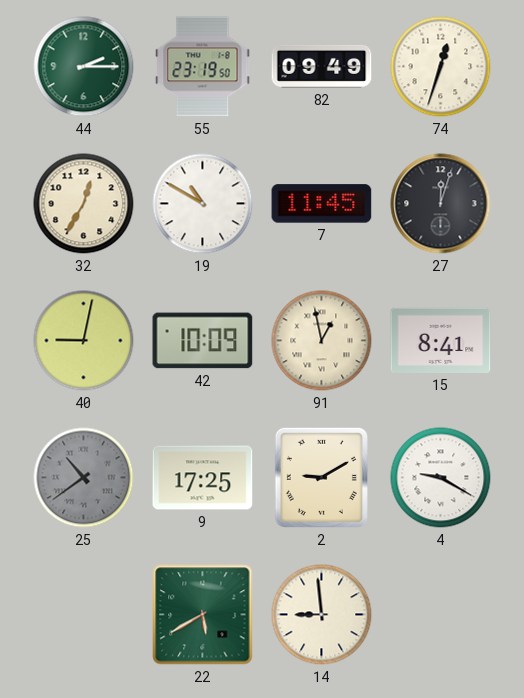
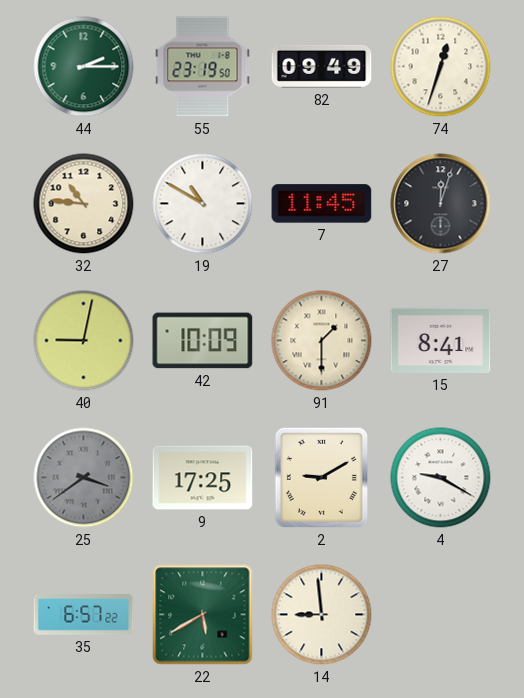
32: 12:35 -> 10:46
91: 12:58 -> 1:30
25: 10:39 -> 3:39
35: none -> 6:57
